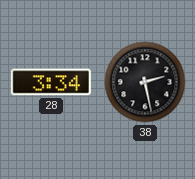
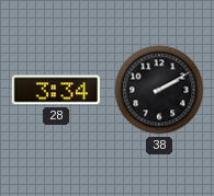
38: 2:28 -> 2:10
